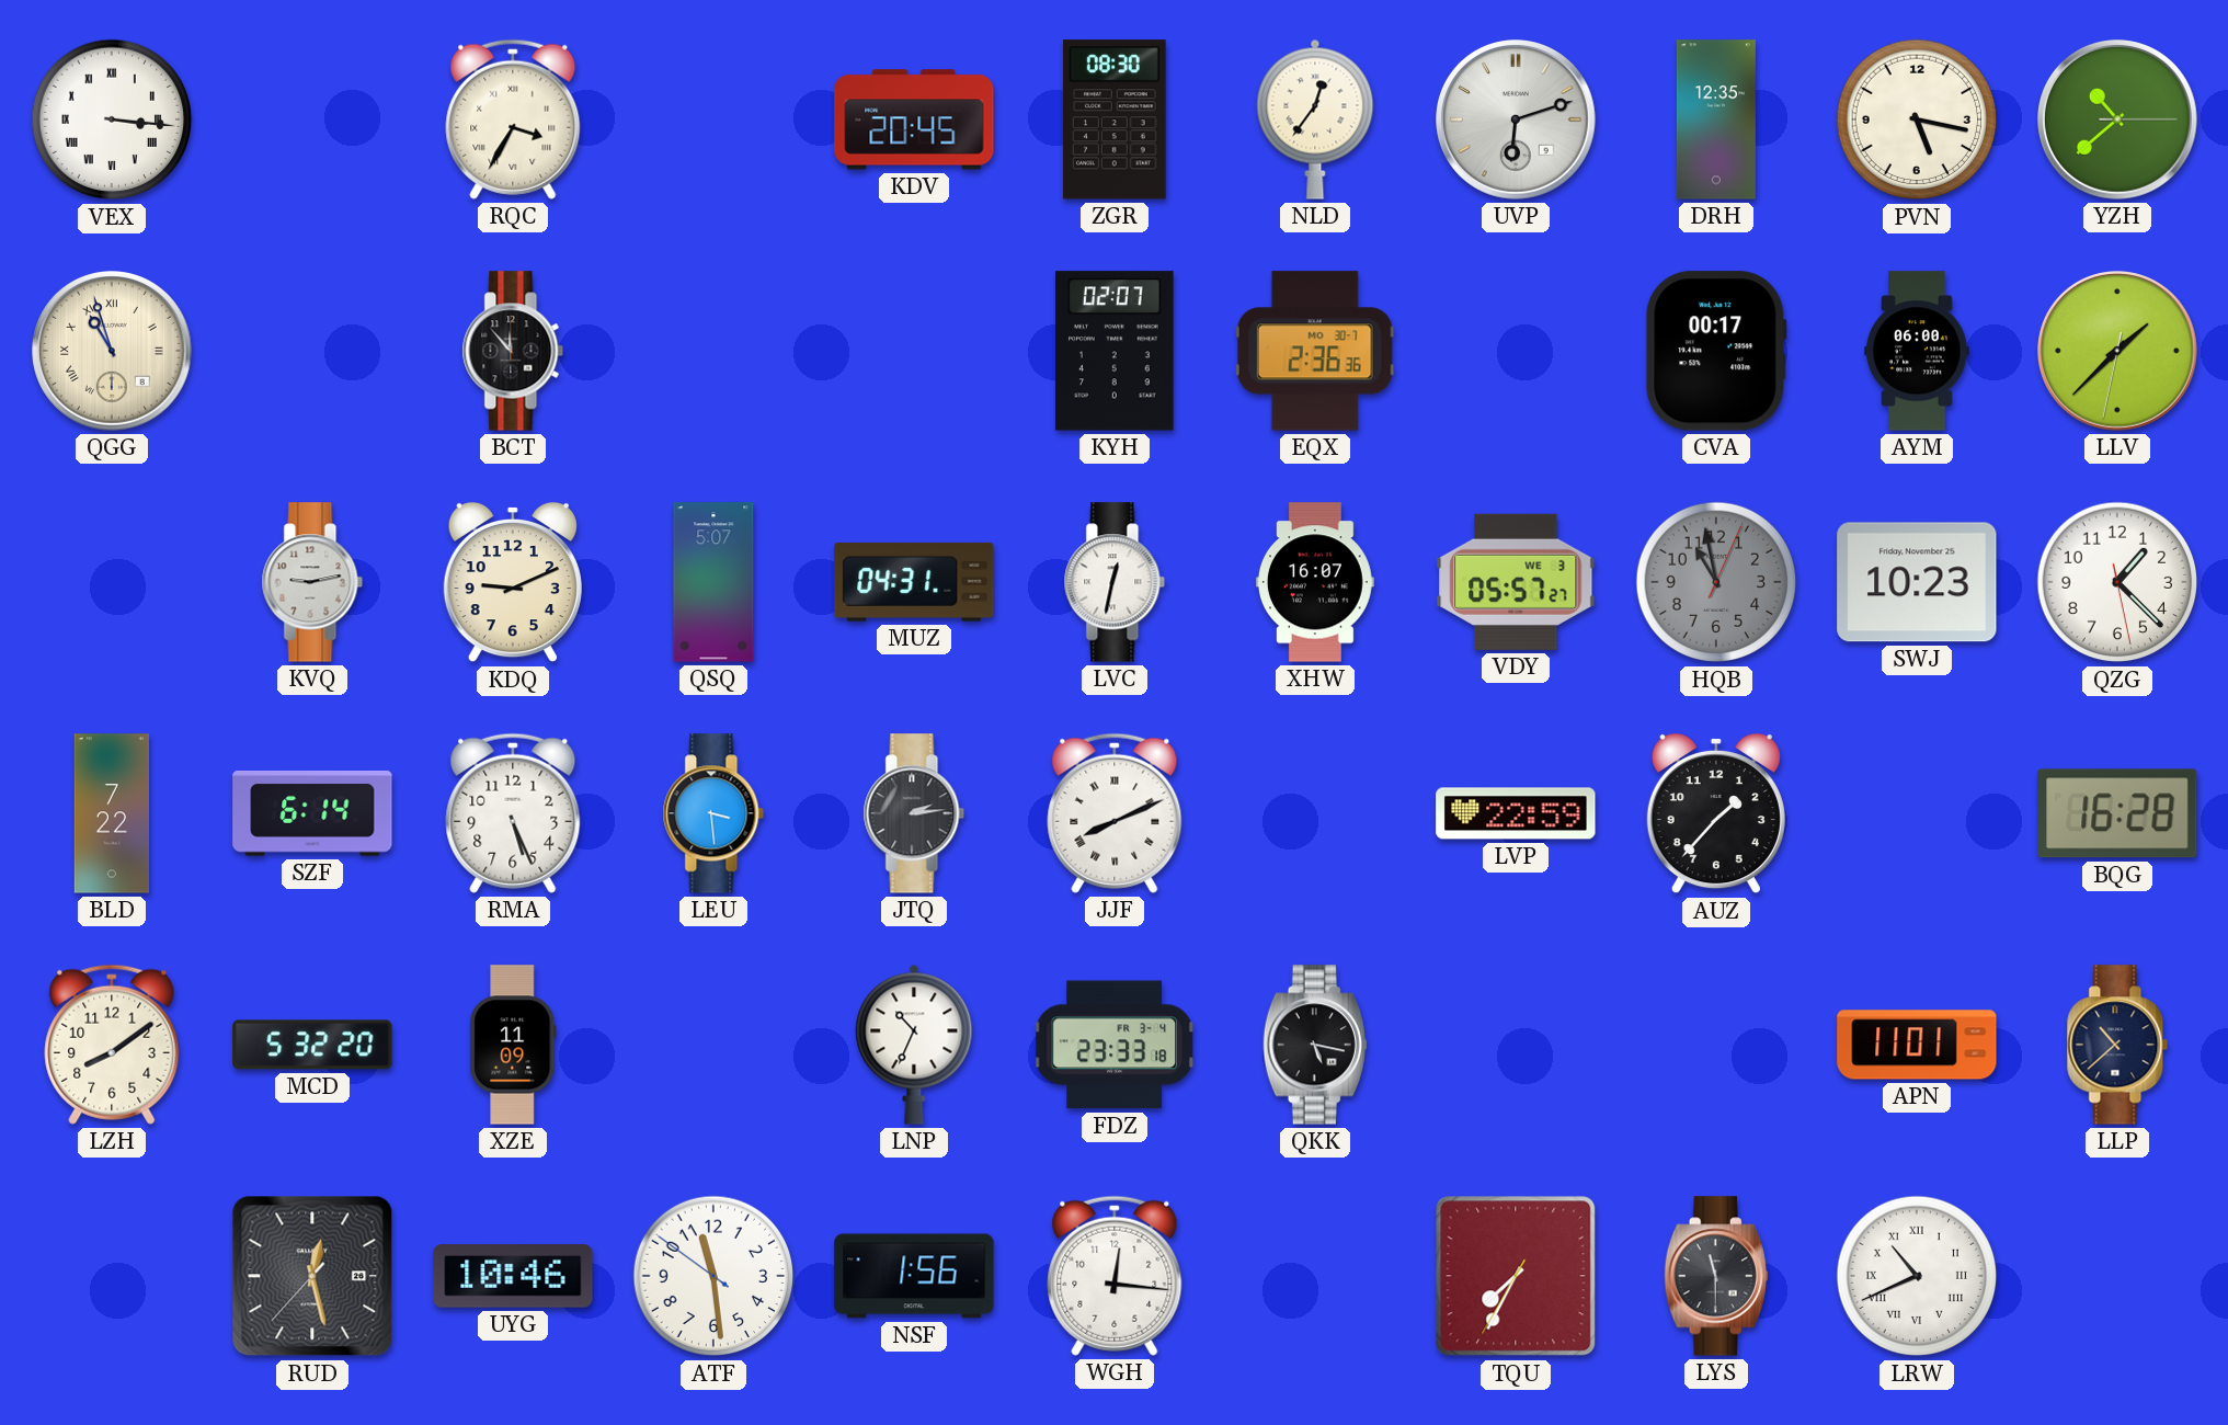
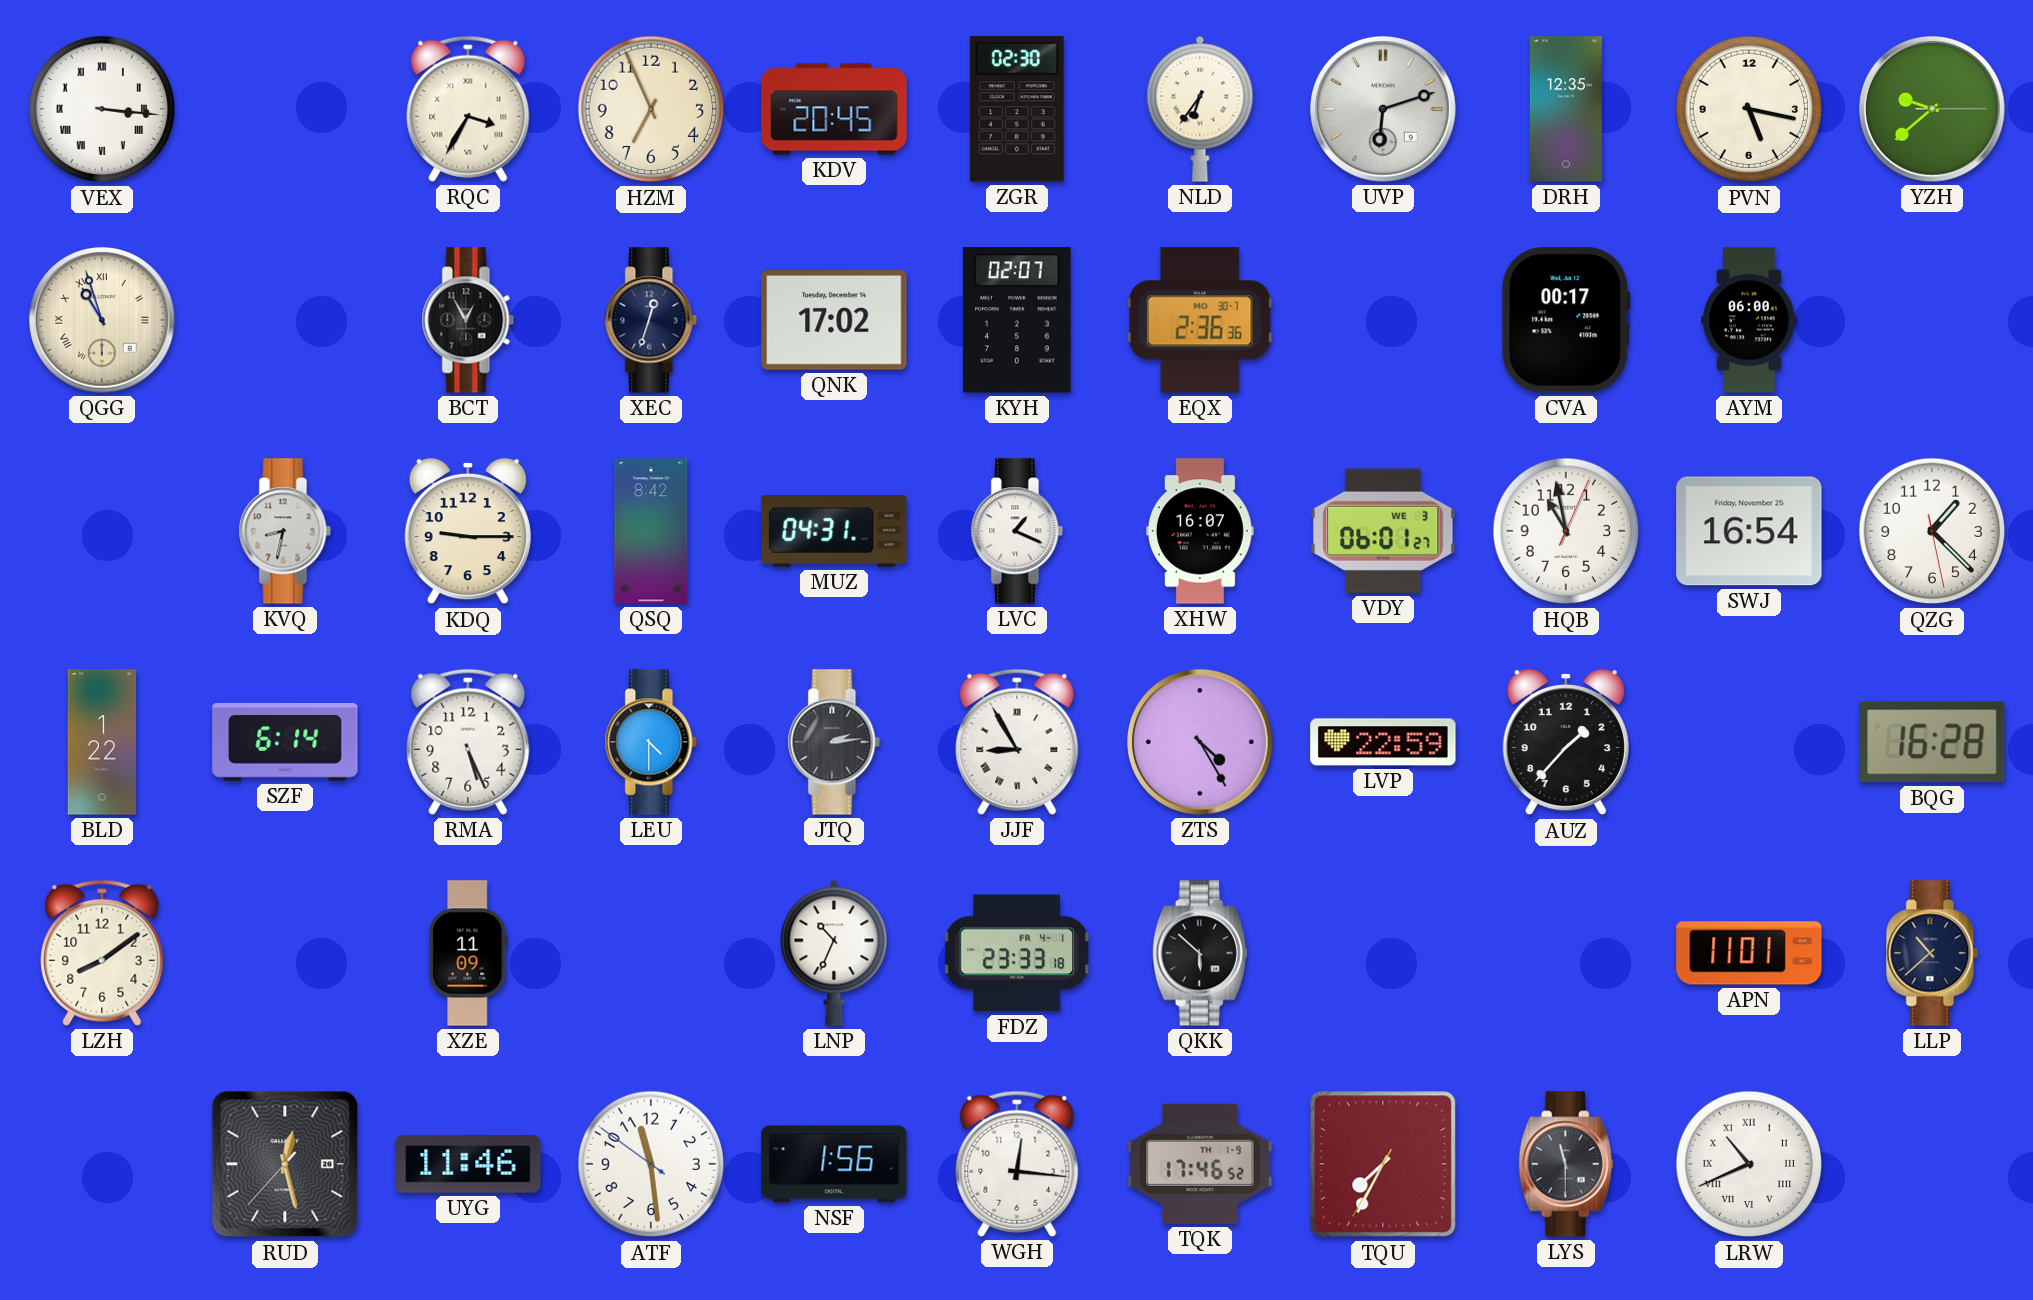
HZM: none -> 6:56
ZGR: 08:30 -> 02:30
NLD: 12:36 -> 6:36
YZH: 10:38 -> 9:38
BCT: 11:53 -> 12:55
XEC: none -> 12:33
QNK: none -> 17:02
LLV: 1:37 -> none
KVQ: 9:13 -> 8:32
KDQ: 9:11 -> 9:15
QSQ: 5:07 -> 8:42
LVC: 12:32 -> 1:19
VDY: 05:57 -> 06:01
HQB dial: grey -> white
SWJ: 10:23 -> 16:54
BLD: 7:22 -> 1:22
LEU: 3:29 -> 4:30
JJF: 8:11 -> 8:55
ZTS: none -> 4:25
MCD: 5:32 -> none
FDZ date: FR 3-4 -> FR 4-1
QKK: 5:17 -> 5:52
UYG: 10:46 -> 11:46
TQK: none -> 17:46
